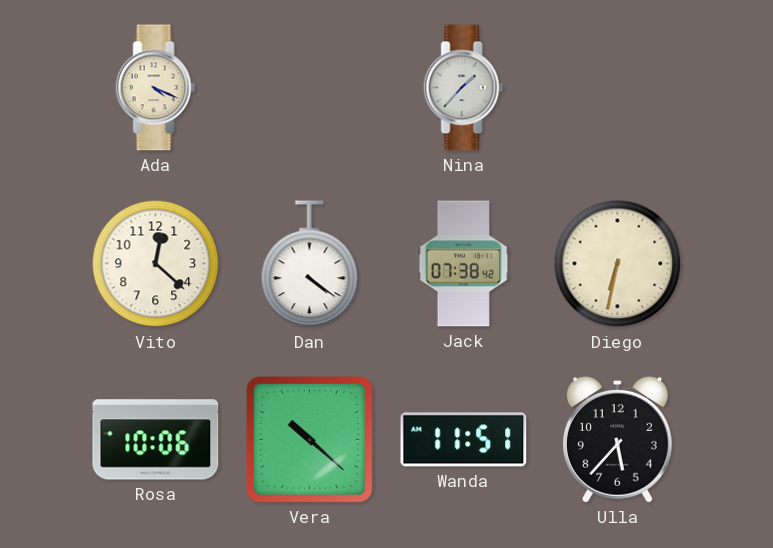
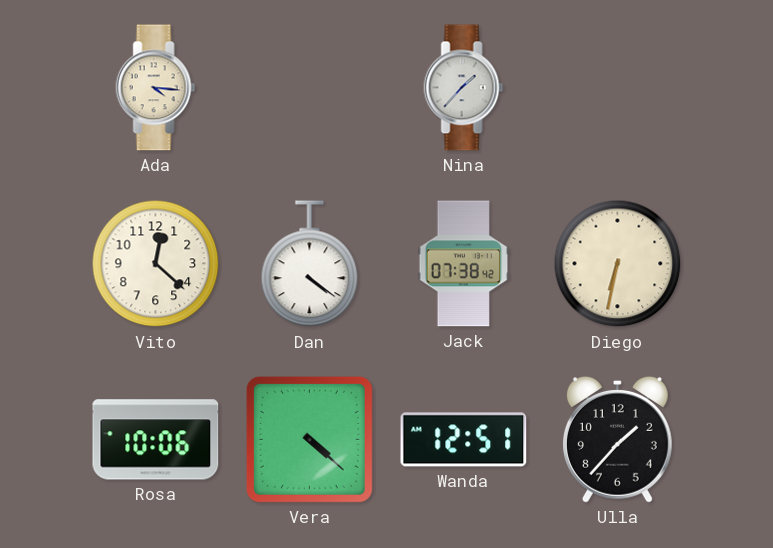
Ada: 4:19 -> 4:16
Vera: 10:22 -> 4:22
Wanda: 11:51 -> 12:51
Ulla: 5:37 -> 1:37
